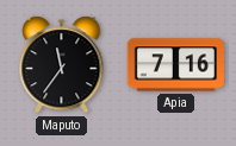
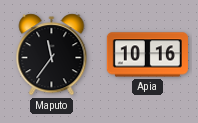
Apia: 7:16 -> 10:16
